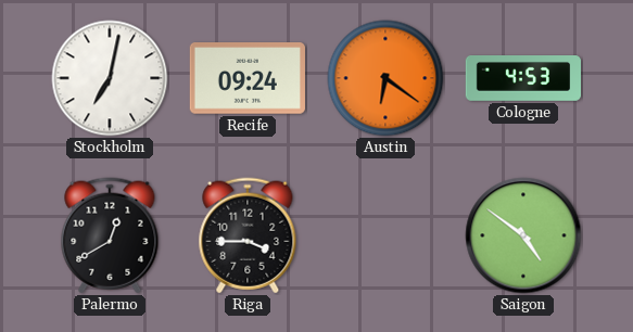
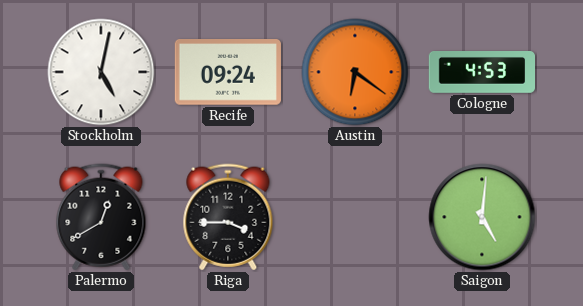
Stockholm: 7:02 -> 5:02
Saigon: 4:51 -> 5:01
